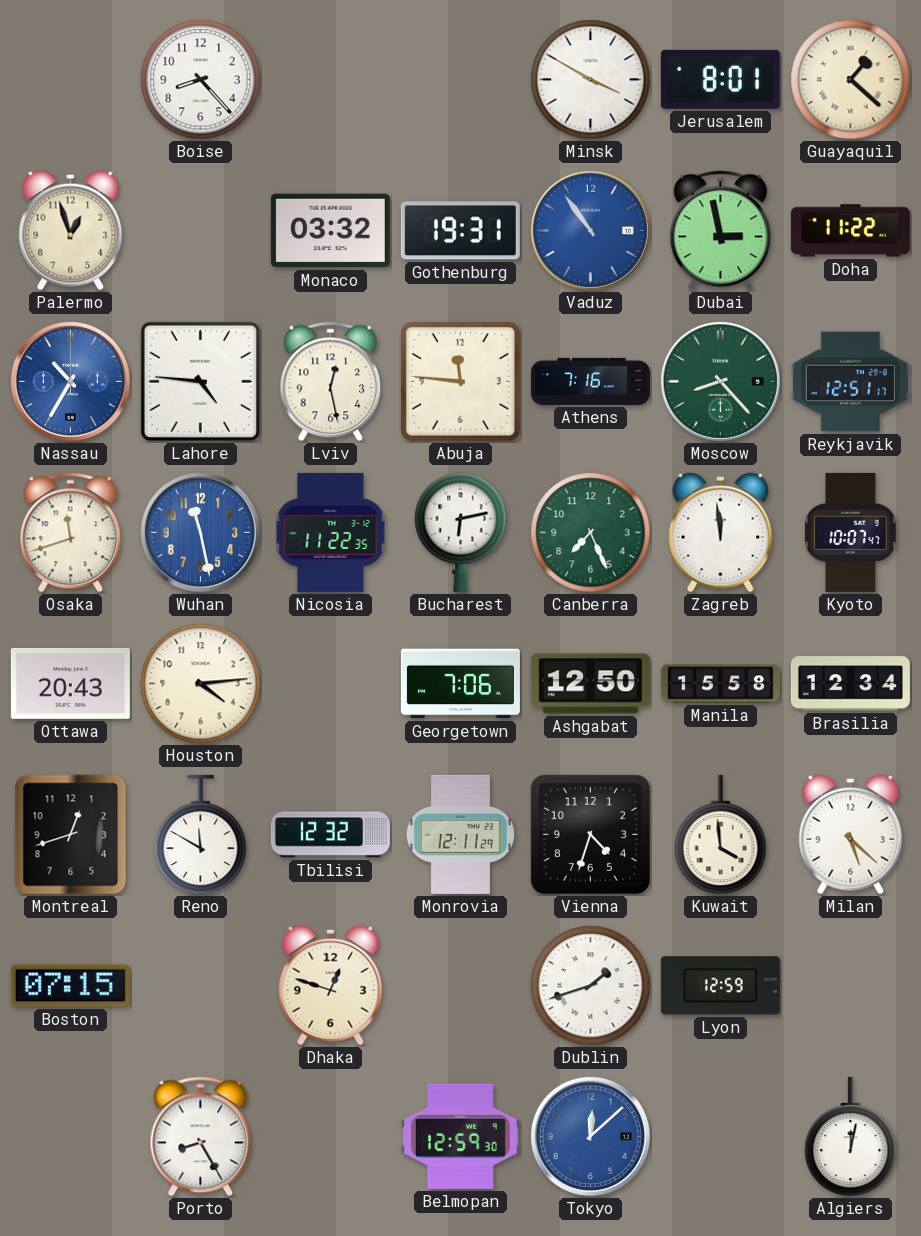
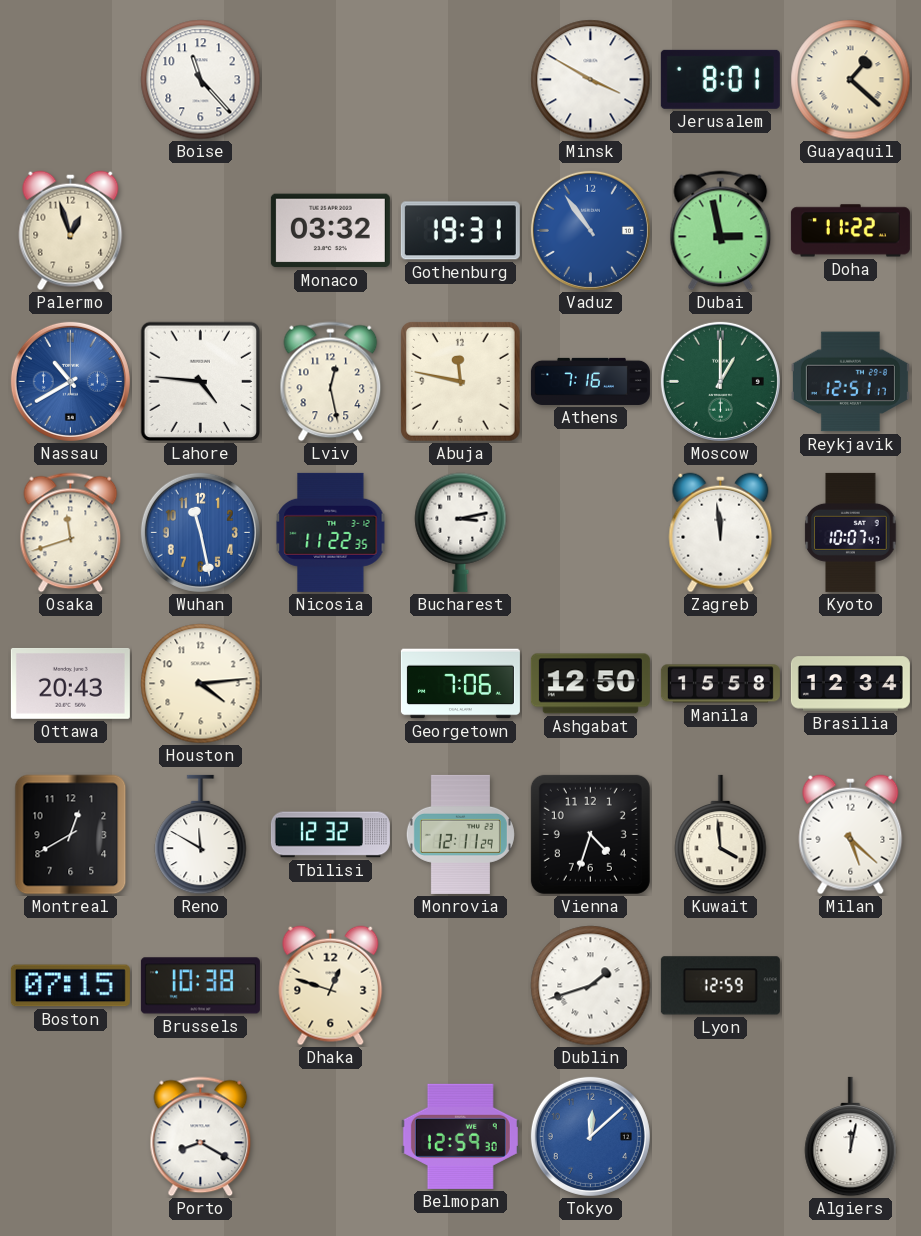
Boise: 8:23 -> 11:23
Nassau: 10:35 -> 10:40
Abuja: 11:46 -> 11:47
Moscow: 8:23 -> 1:00
Bucharest: 6:13 -> 3:13
Canberra: 7:26 -> none
Montreal: 12:42 -> 12:40
Brussels: none -> 10:38
Porto: 8:25 -> 8:20
